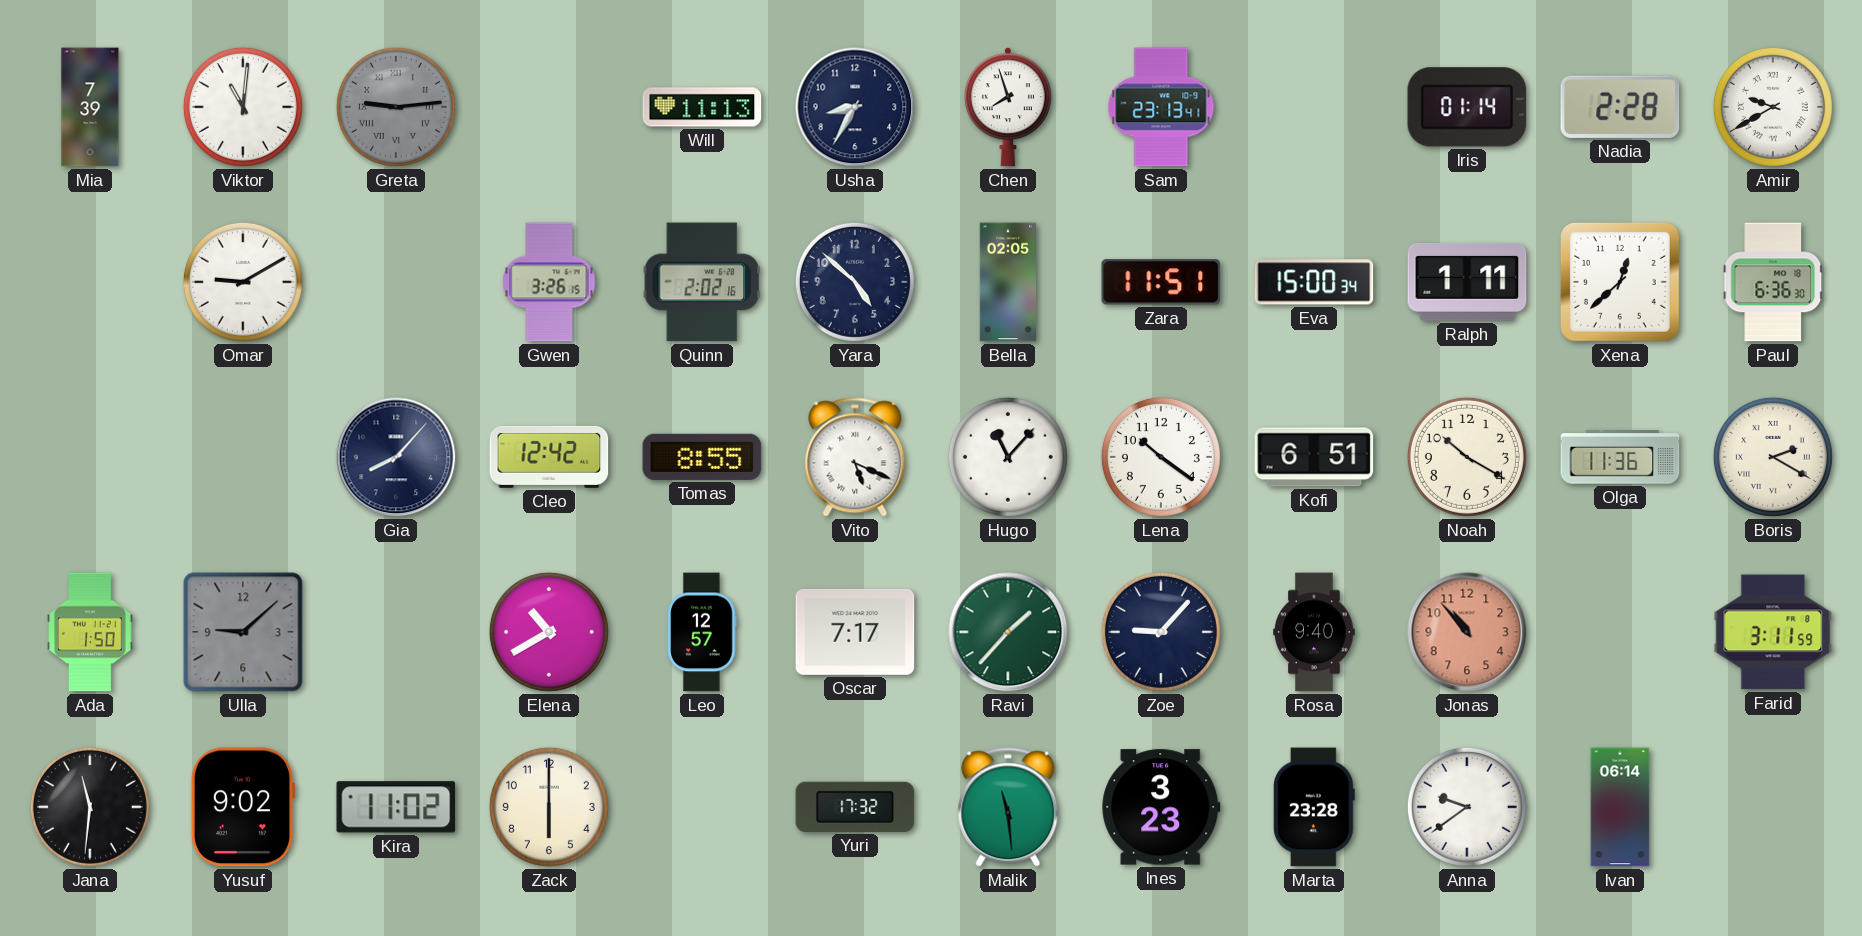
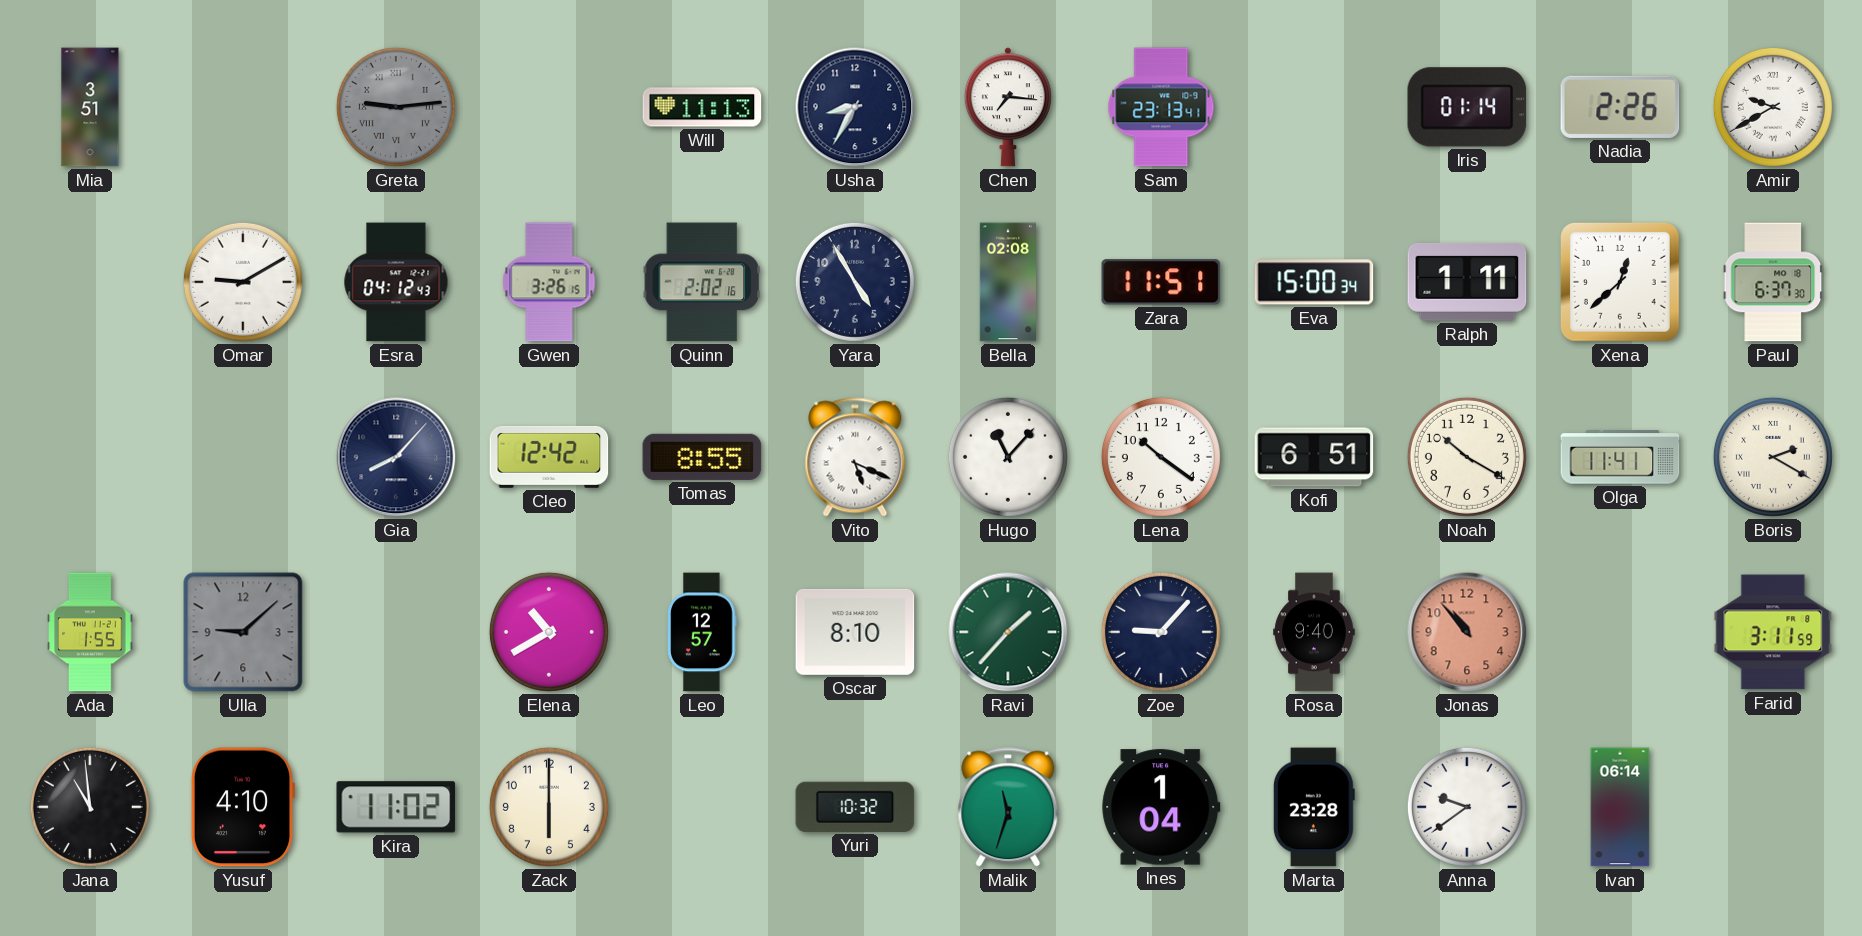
Mia: 7:39 -> 3:51
Viktor: 11:01 -> none
Chen: 7:57 -> 7:16
Nadia: 2:28 -> 2:26
Esra: none -> 04:12
Yara: 4:52 -> 4:55
Bella: 02:05 -> 02:08
Paul: 6:36 -> 6:37
Olga: 11:36 -> 11:41
Ada: 1:50 -> 1:55
Oscar: 7:17 -> 8:10
Jana: 11:31 -> 10:59
Yusuf: 9:02 -> 4:10
Yuri: 17:32 -> 10:32
Malik: 11:29 -> 11:33
Ines: 3:23 -> 1:04
